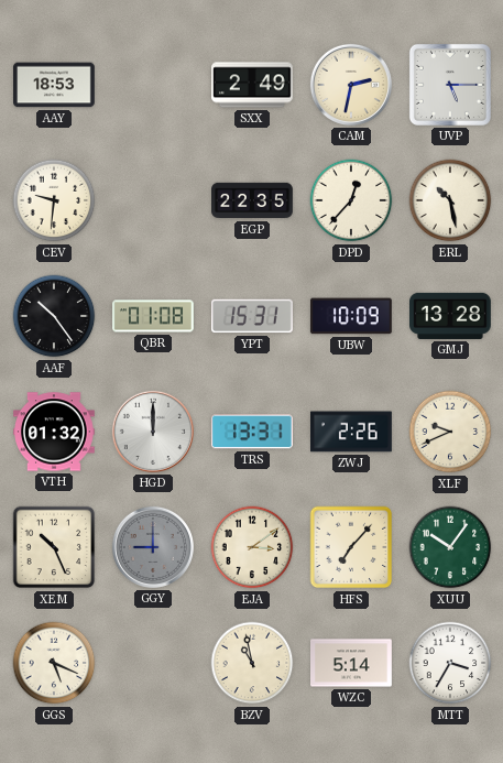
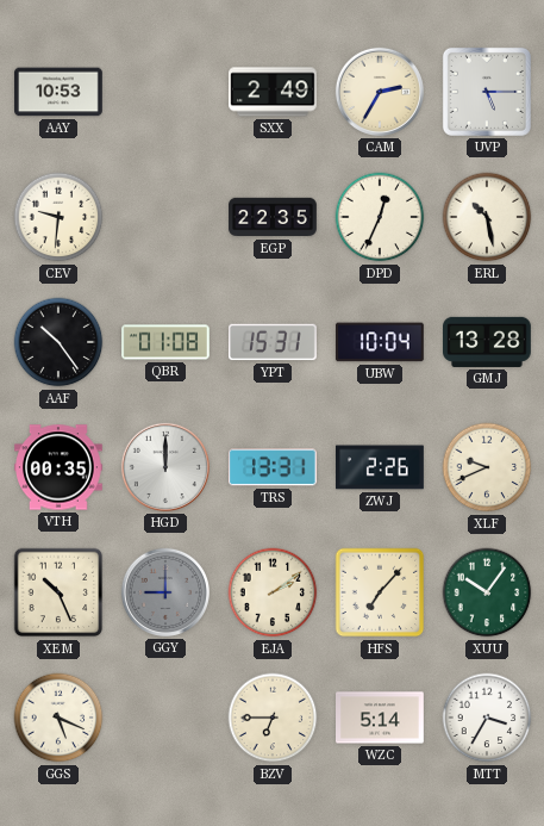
AAY: 18:53 -> 10:53
CAM: 2:32 -> 2:35
DPD: 12:37 -> 12:34
UBW: 10:09 -> 10:04
VTH: 01:32 -> 00:35
EJA: 3:09 -> 2:09
BZV: 10:58 -> 6:45
